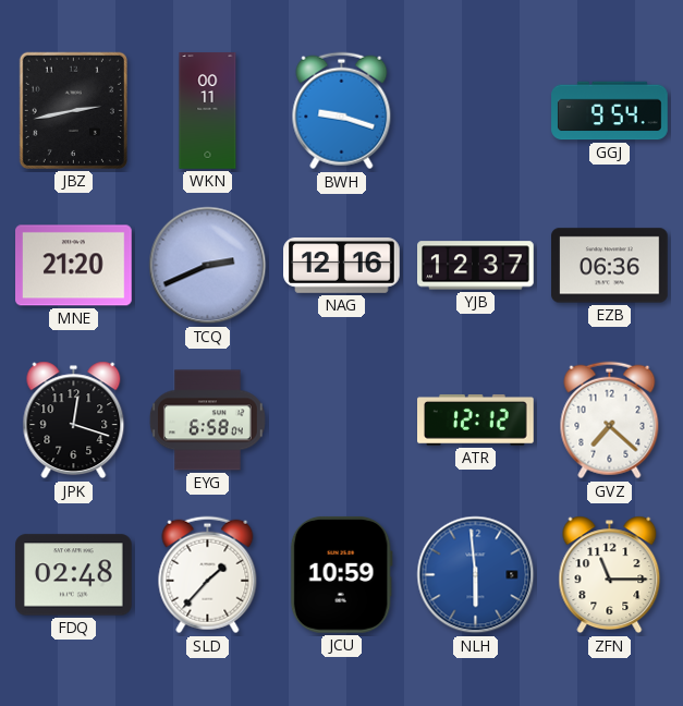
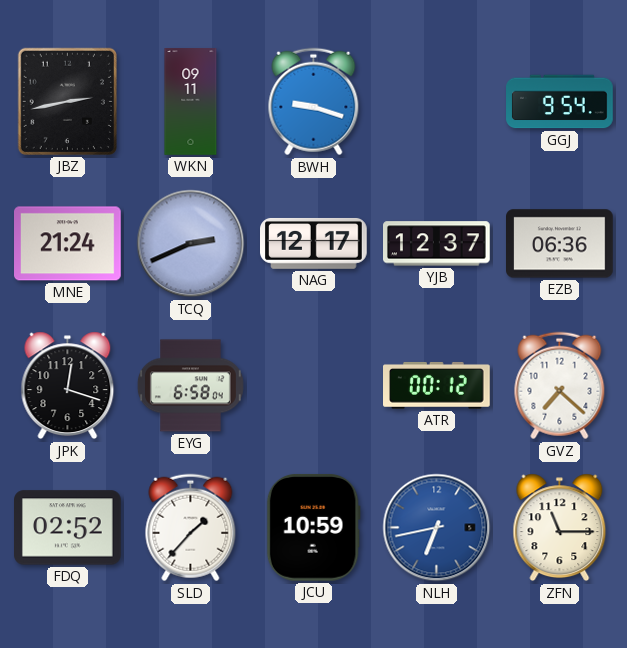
WKN: 00:11 -> 09:11
MNE: 21:20 -> 21:24
NAG: 12:16 -> 12:17
ATR: 12:12 -> 00:12
FDQ: 02:48 -> 02:52
NLH: 5:59 -> 6:43
